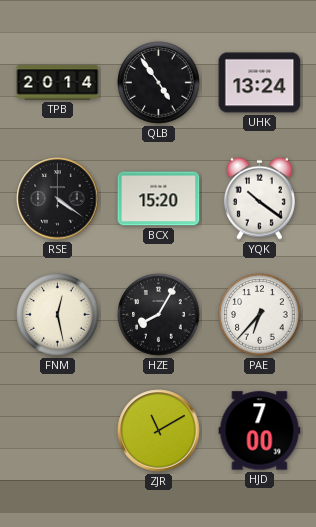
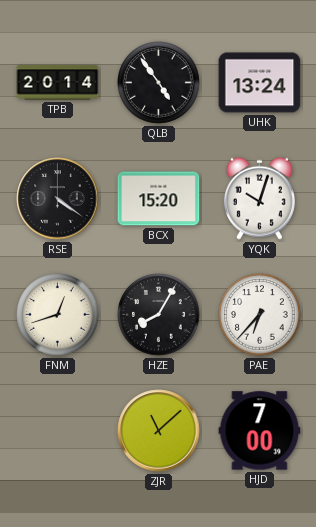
YQK: 10:21 -> 10:03
FNM: 12:28 -> 12:42
ZJR: 11:10 -> 11:08
